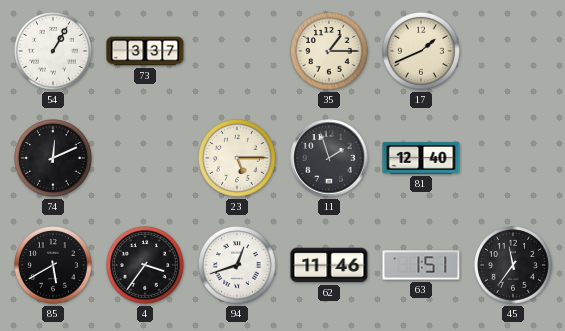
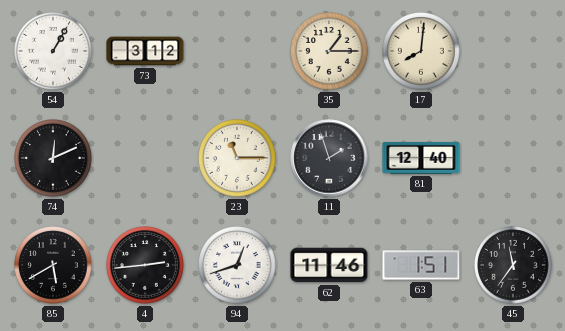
73: 3:37 -> 3:12
17: 1:41 -> 8:01
23: 5:15 -> 11:15
4: 3:36 -> 2:44
